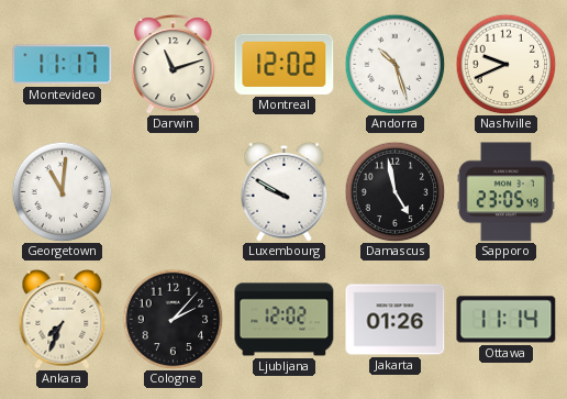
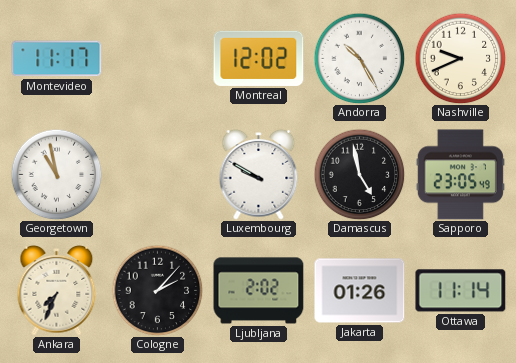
Darwin: 11:12 -> none
Andorra: 10:27 -> 10:25
Georgetown: 11:01 -> 10:58
Ljubljana: 12:02 -> 2:02
